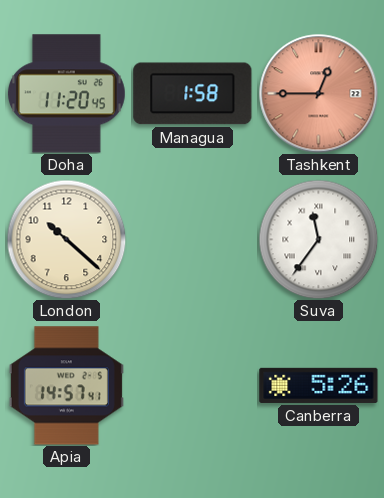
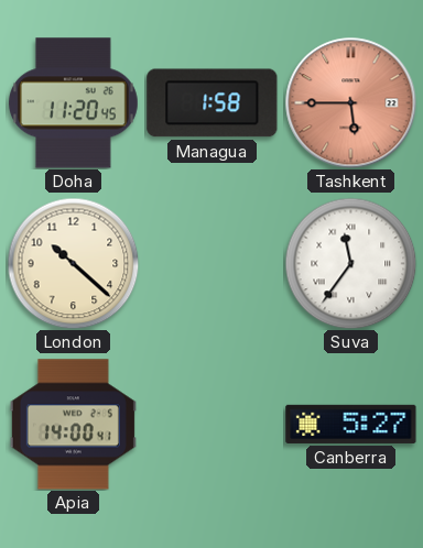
Tashkent: 12:45 -> 5:45
Apia: 14:57 -> 14:00
Canberra: 5:26 -> 5:27
